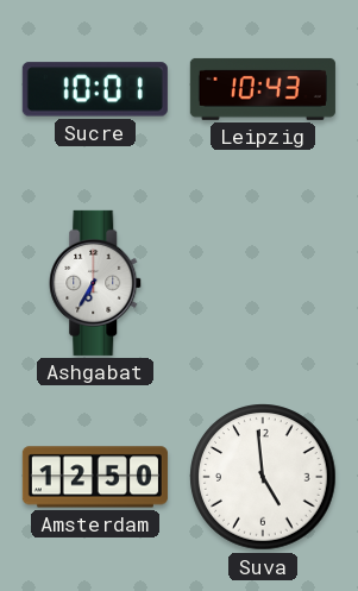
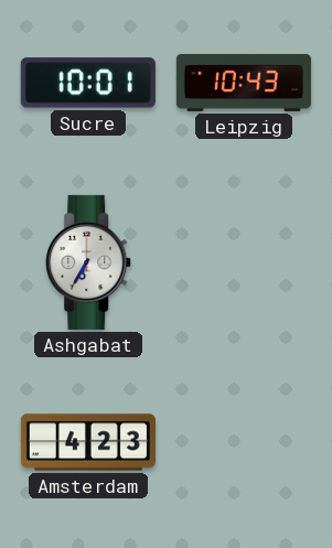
Amsterdam: 12:50 -> 4:23
Suva: 4:59 -> none
